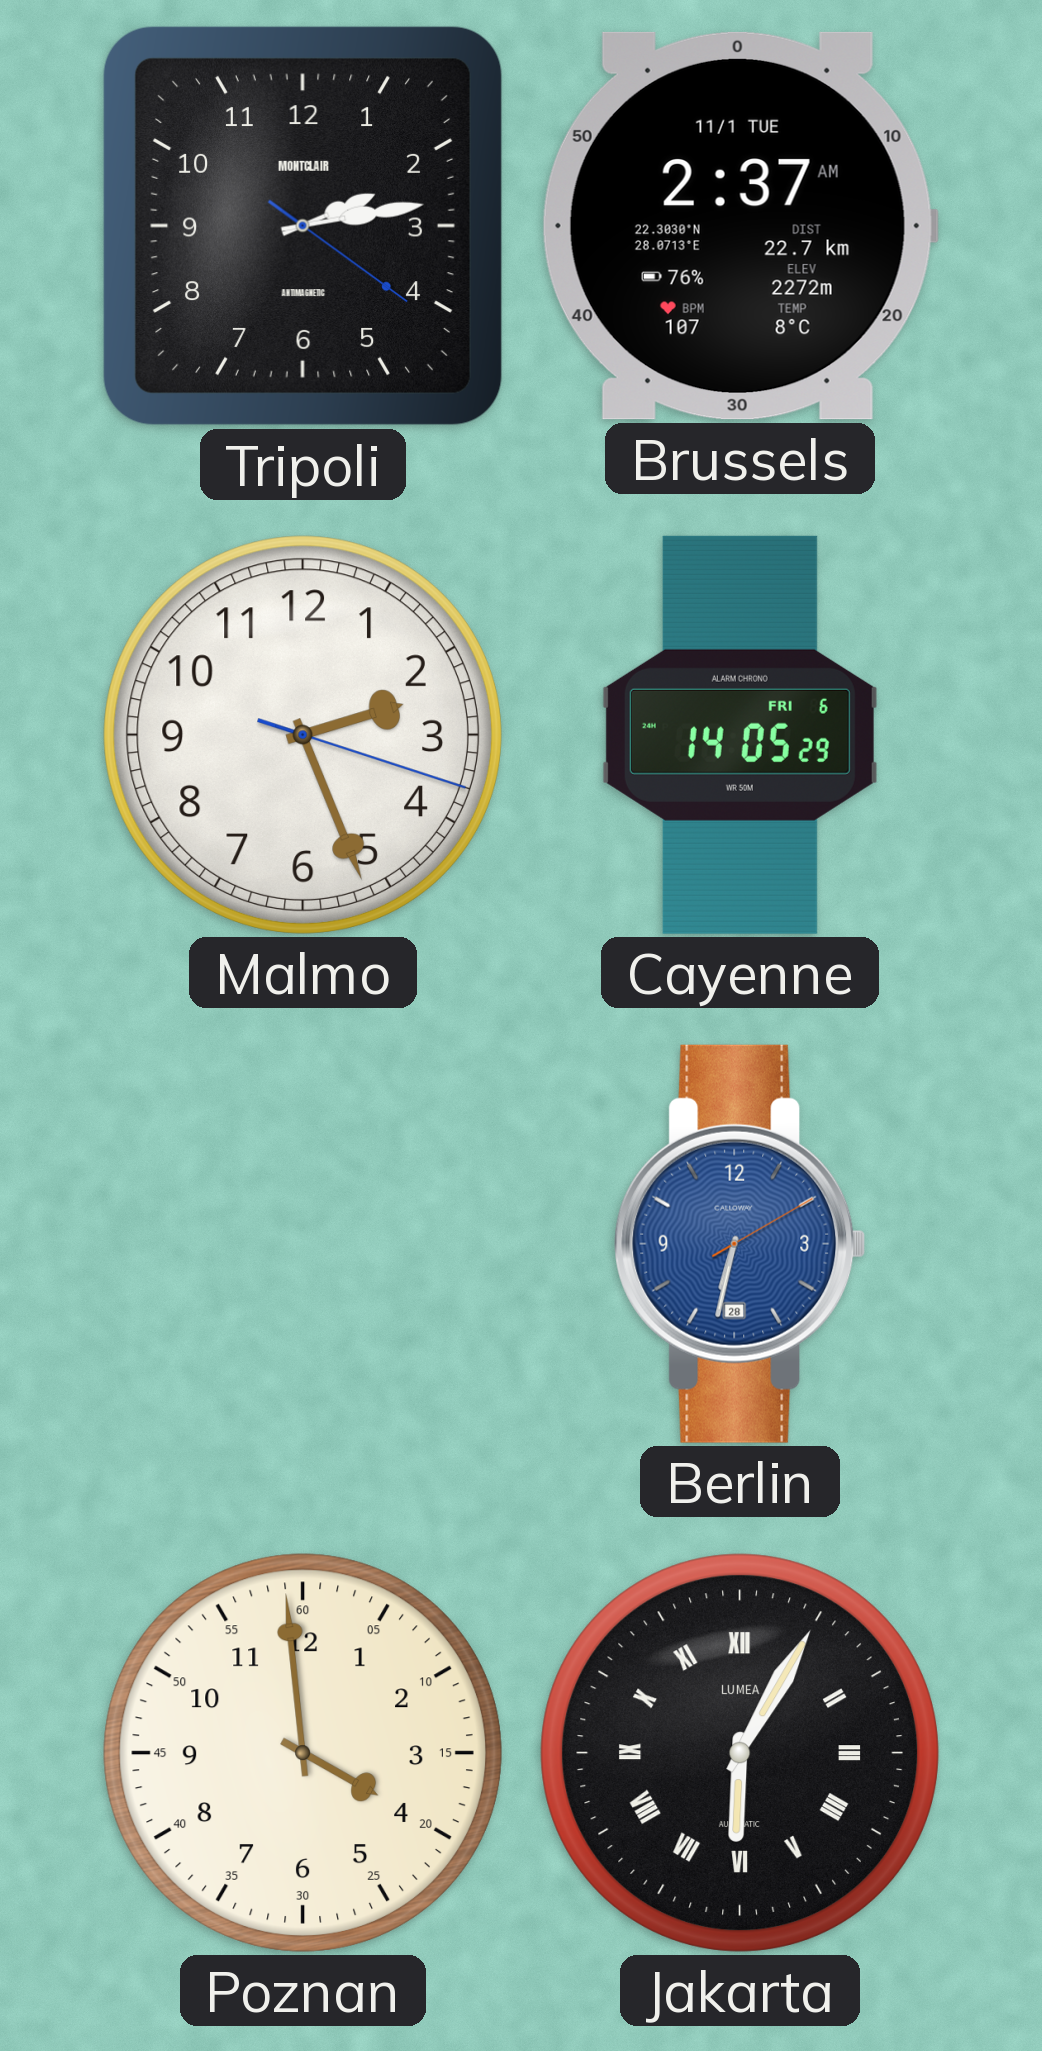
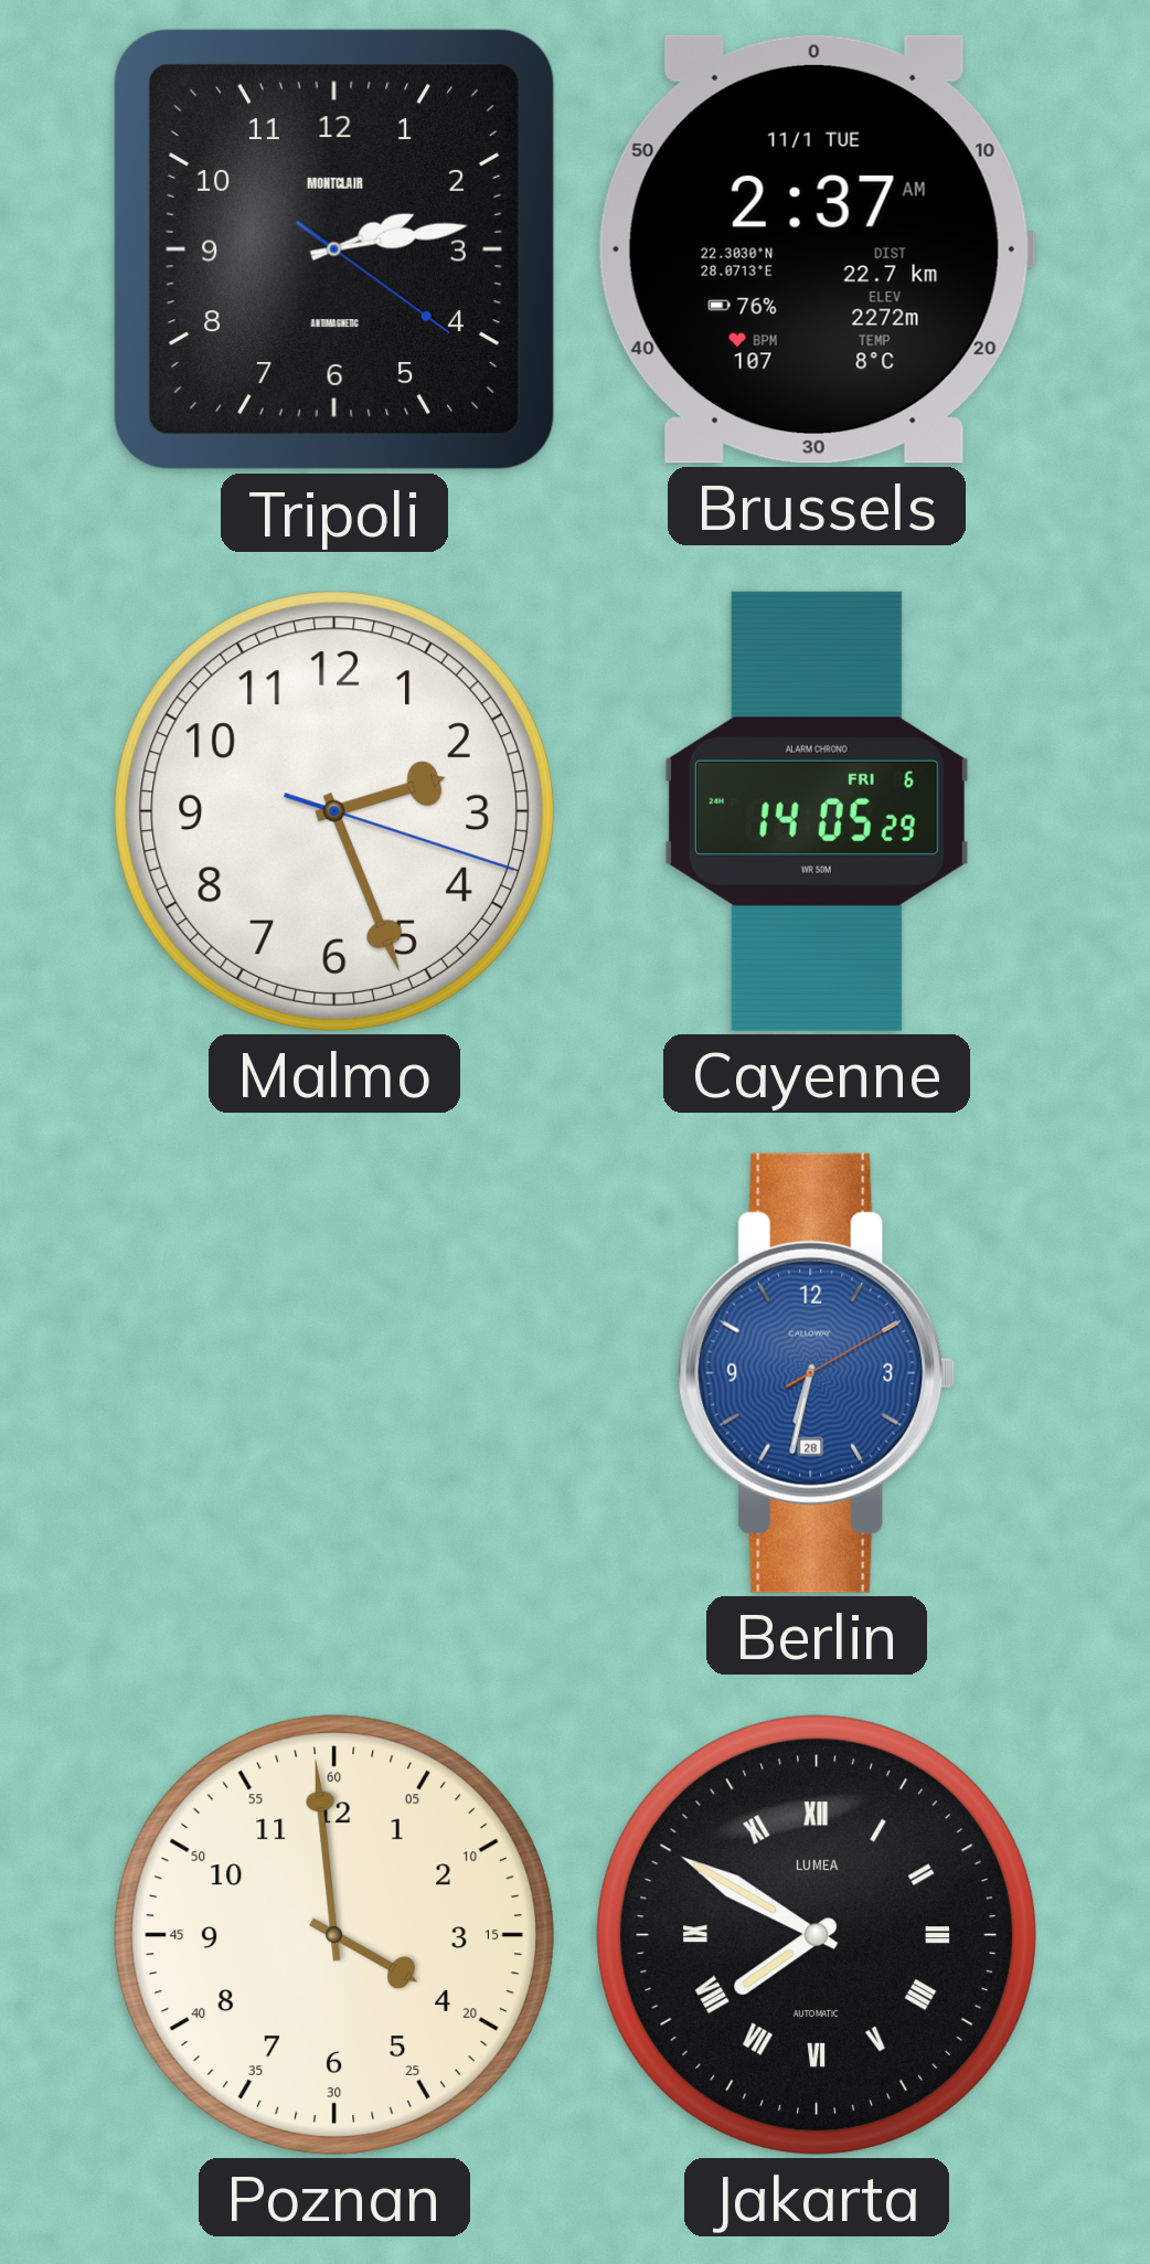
Jakarta: 6:05 -> 7:50
